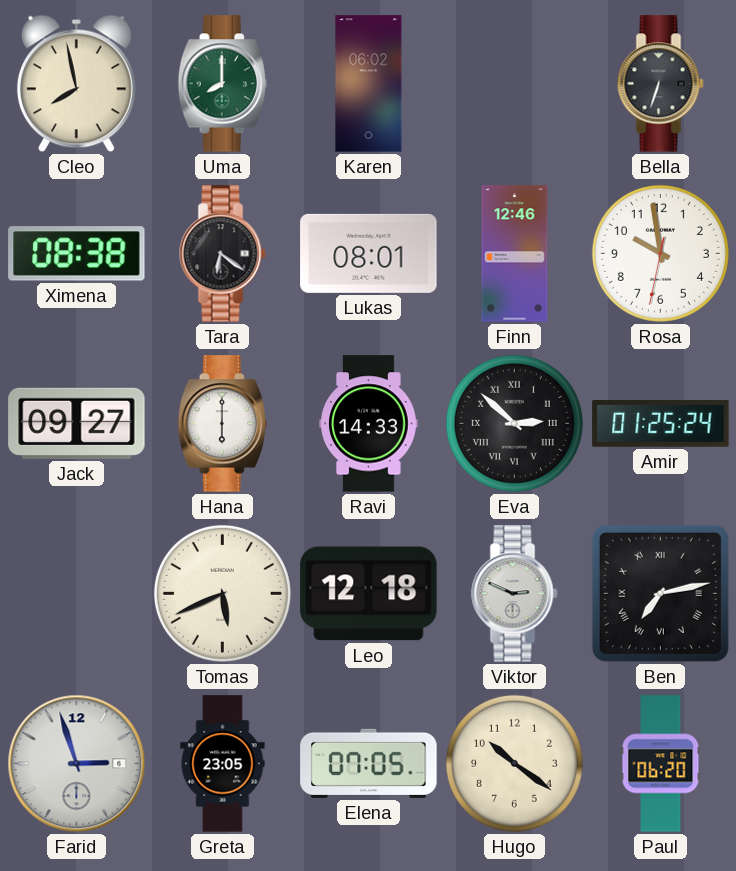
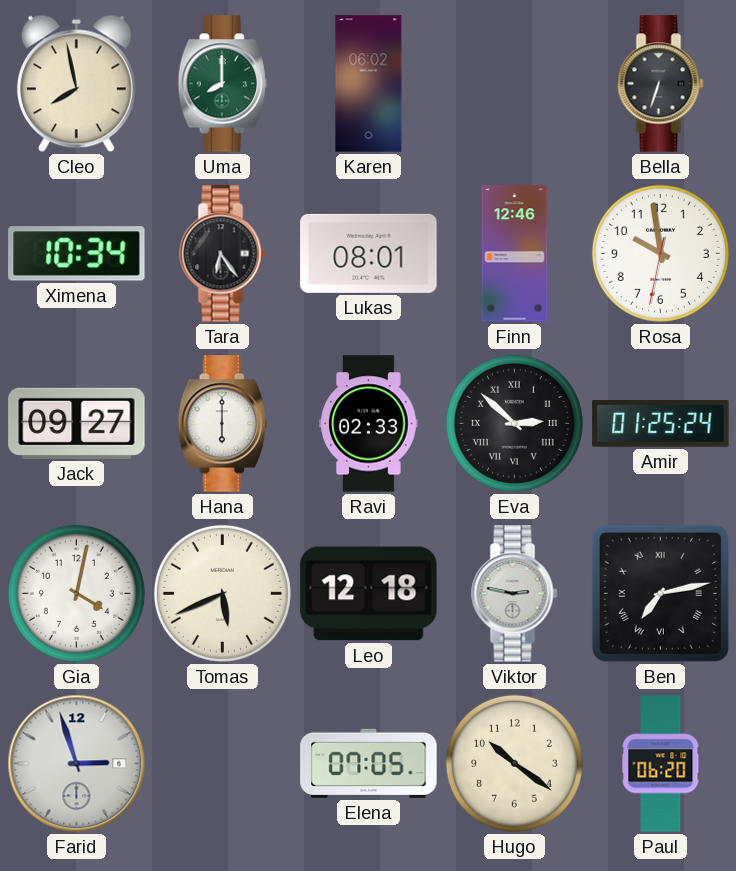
Ximena: 08:38 -> 10:34
Tara: 6:21 -> 6:24
Ravi: 14:33 -> 02:33
Gia: none -> 4:02
Viktor: 2:49 -> 2:47
Greta: 23:05 -> none
